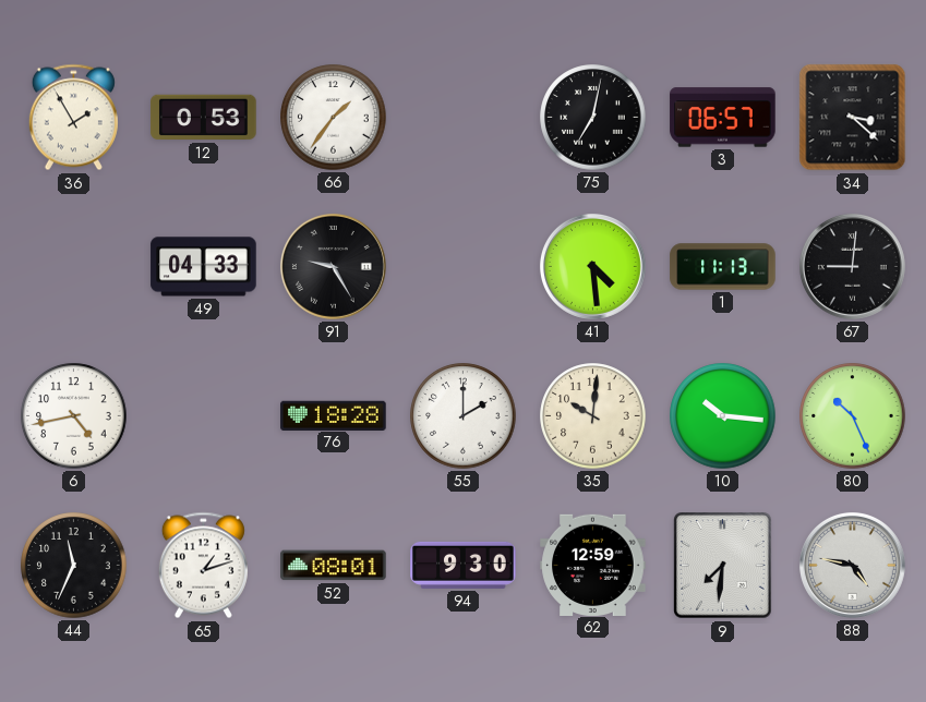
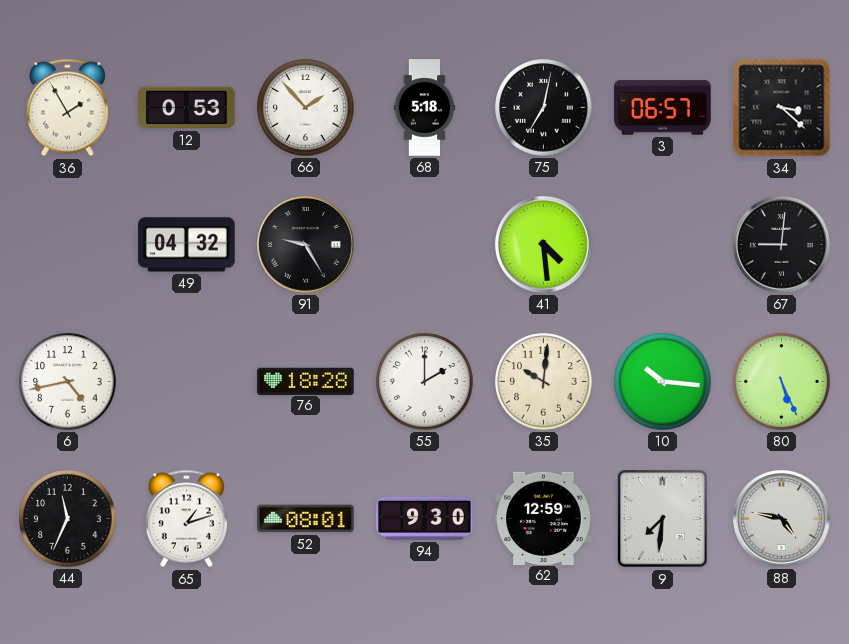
66: 1:36 -> 1:53
68: none -> 5:18
49: 04:33 -> 04:32
1: 11:13 -> none
80: 10:26 -> 5:26
